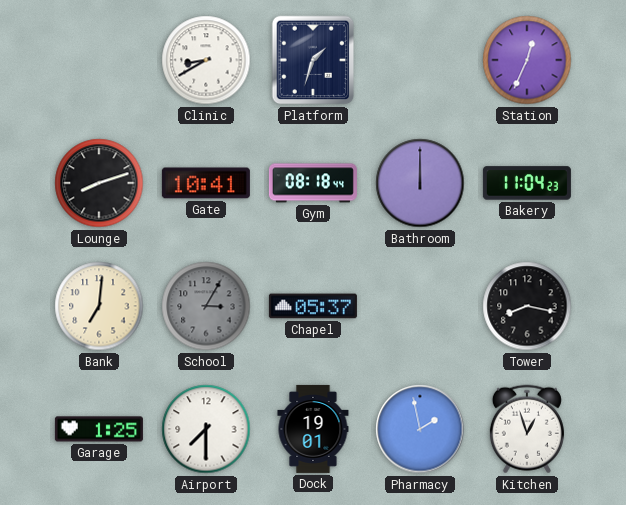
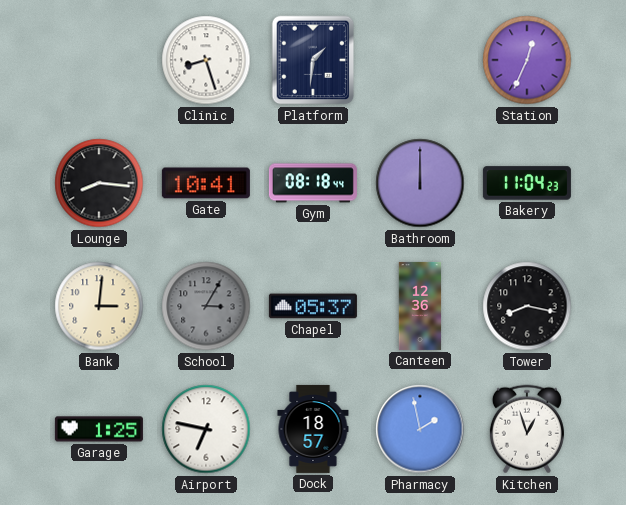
Clinic: 8:40 -> 8:27
Platform: 1:33 -> 1:31
Lounge: 8:12 -> 8:16
Bank: 7:01 -> 3:01
Canteen: none -> 12:36
Airport: 7:30 -> 6:47
Dock: 19:01 -> 18:57
